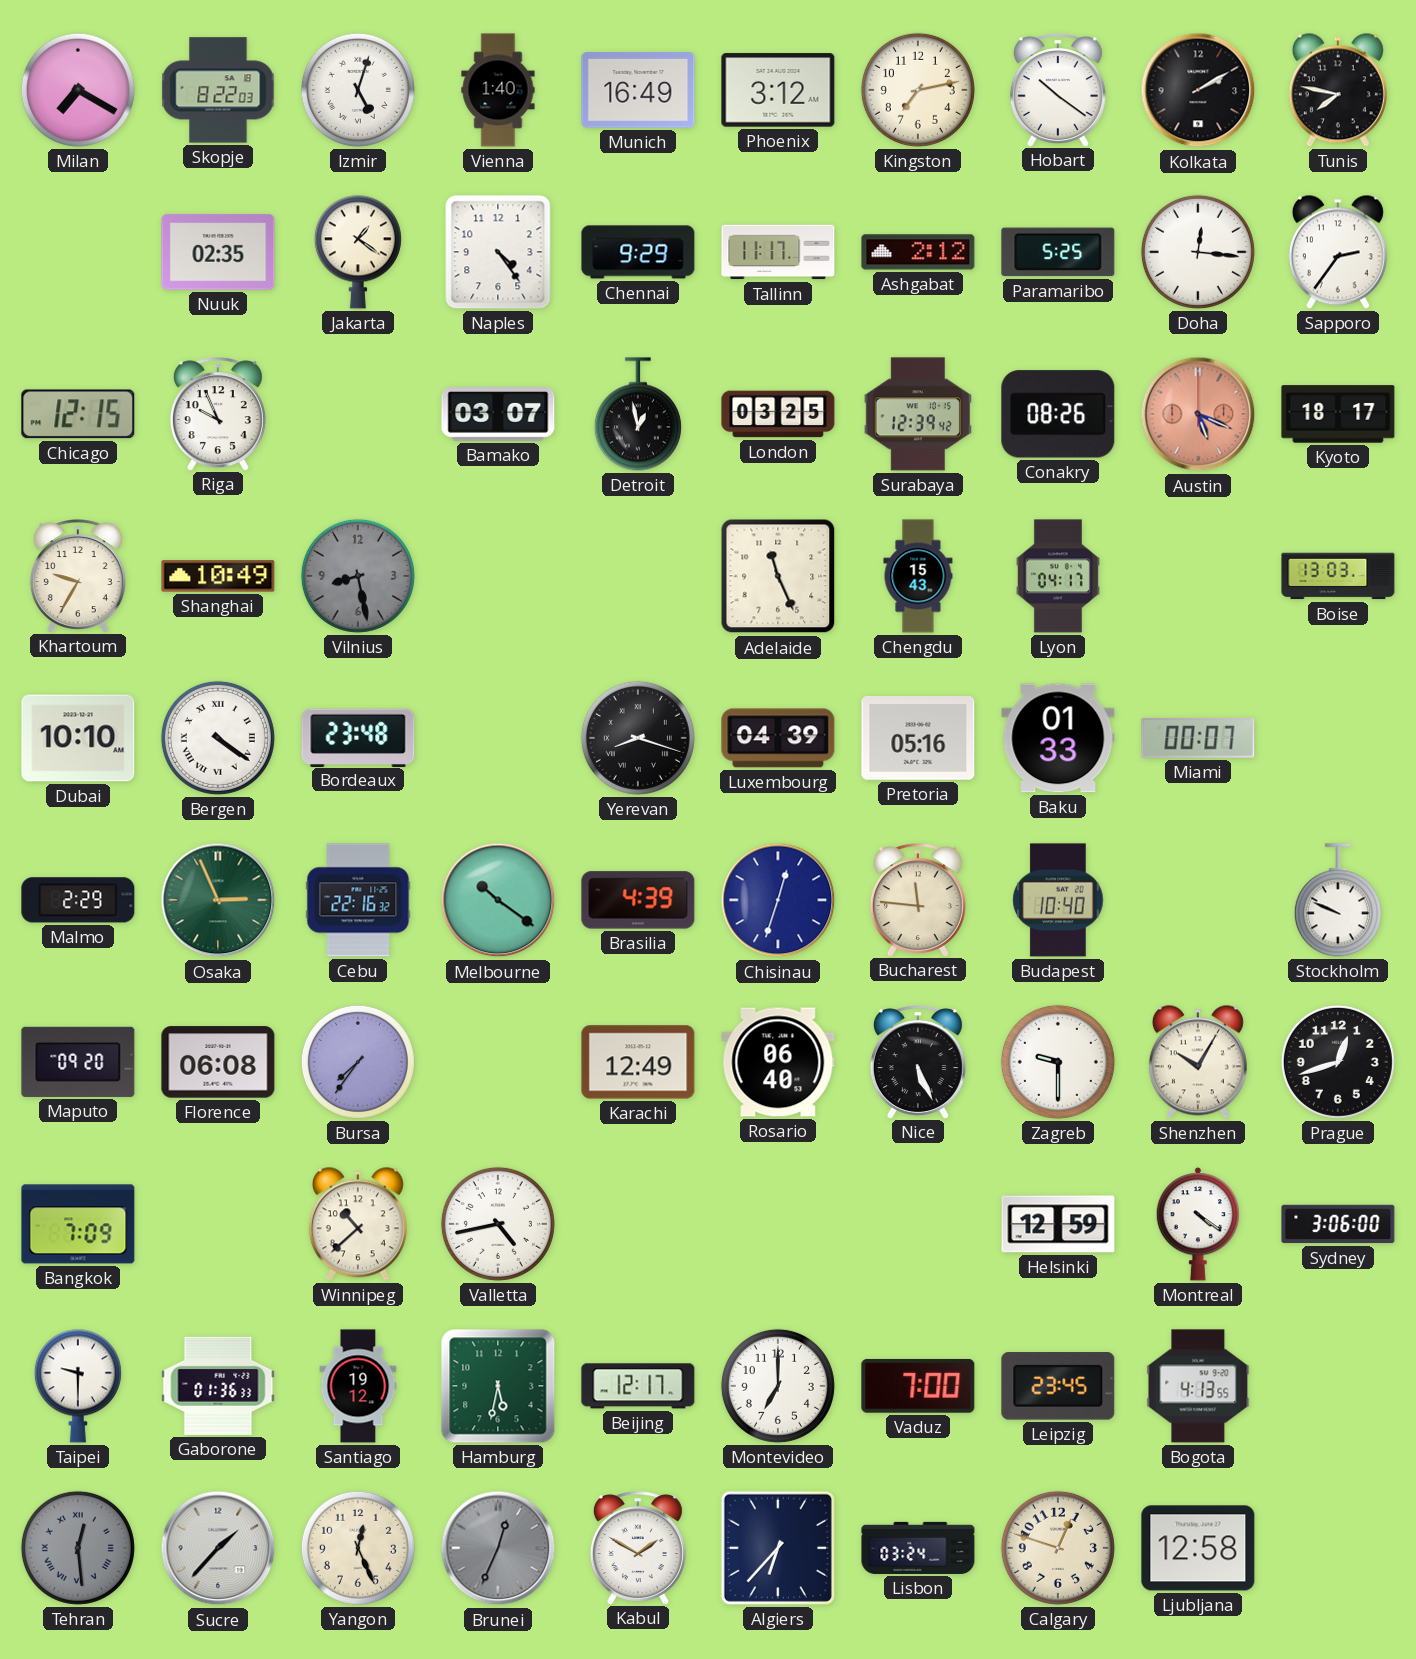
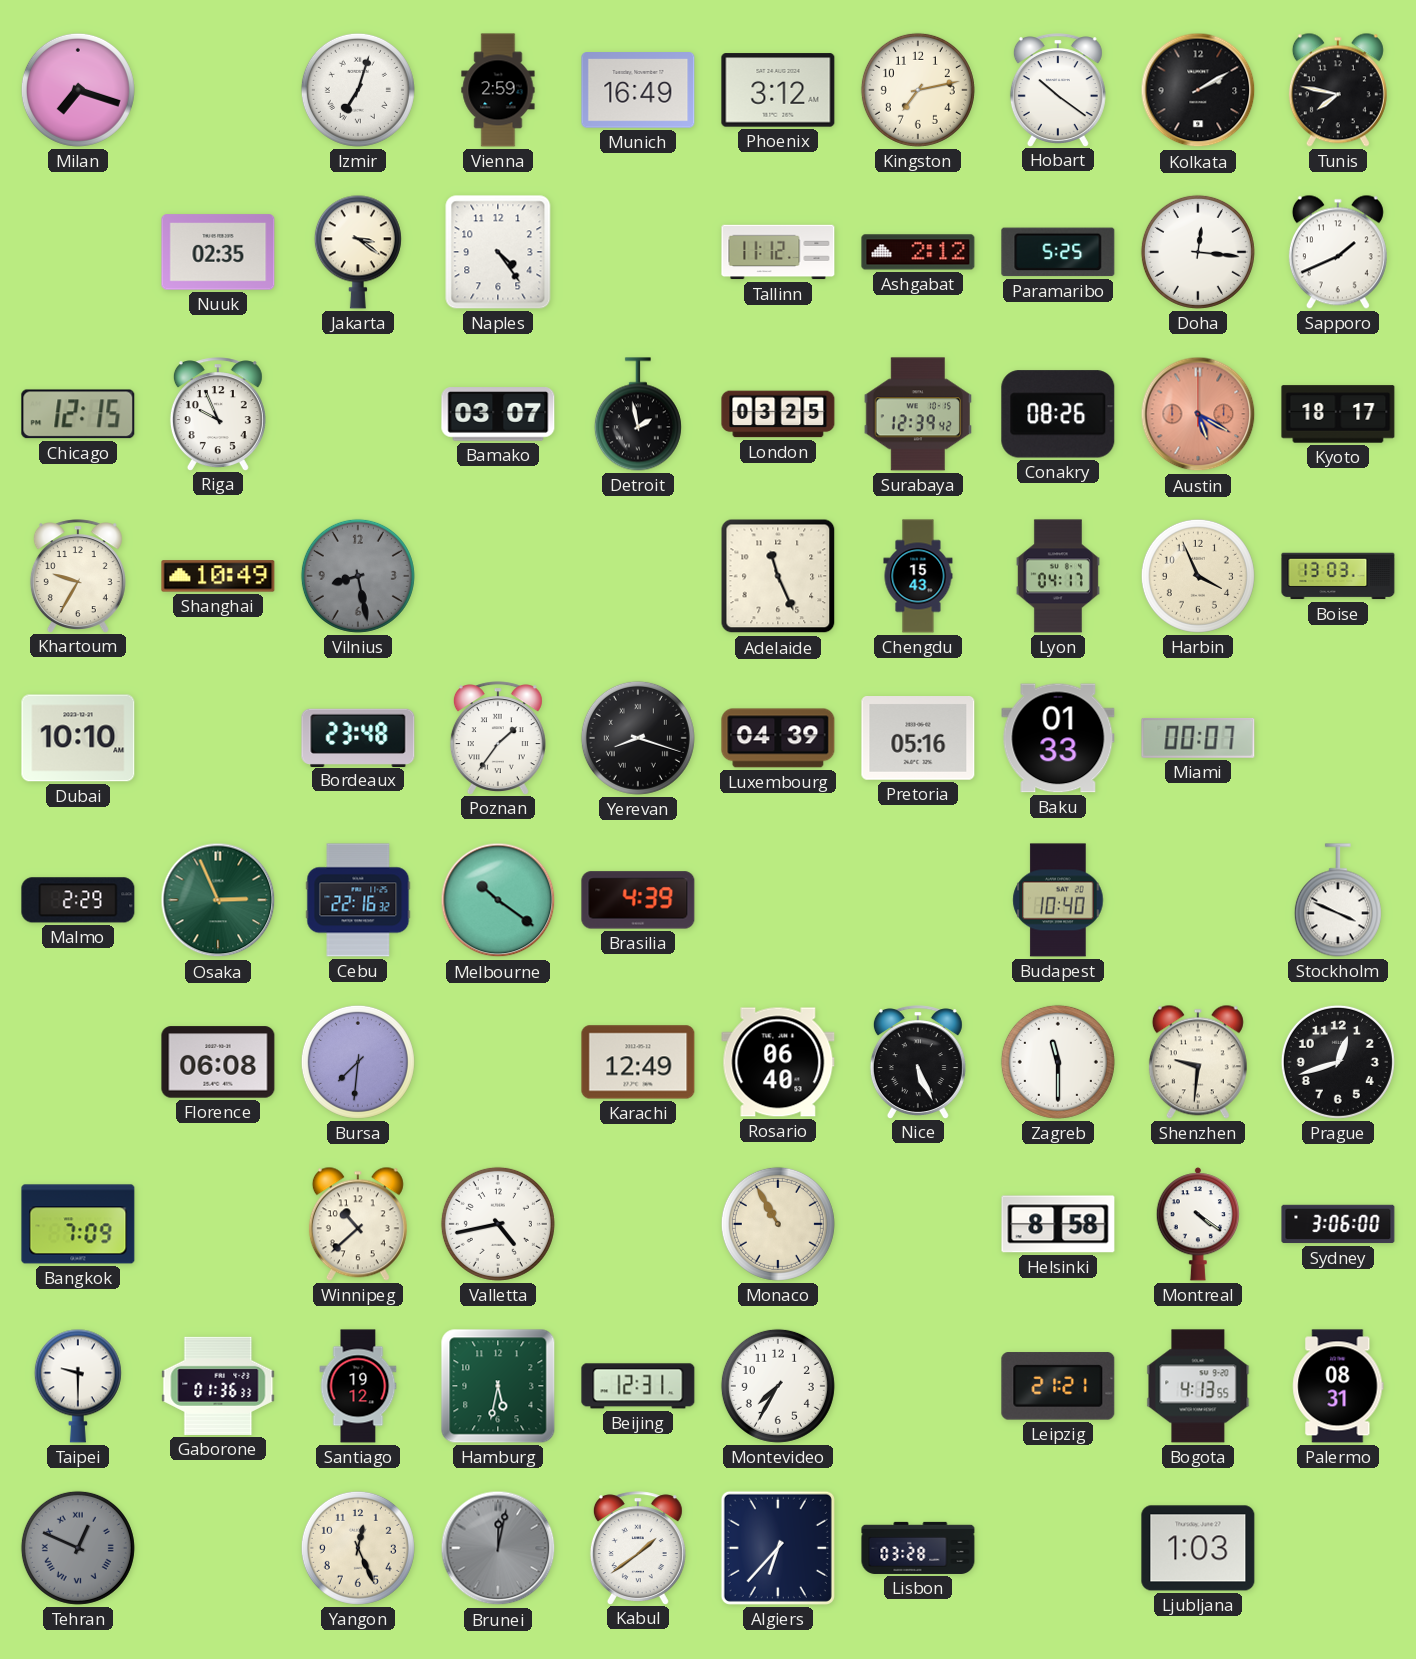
Milan: 7:20 -> 7:18
Skopje: 8:22 -> none
Izmir: 5:03 -> 7:03
Vienna: 1:40 -> 2:59
Jakarta: 1:21 -> 3:21
Chennai: 9:29 -> none
Tallinn: 11:17 -> 11:12
Sapporo: 2:36 -> 1:41
Detroit: 12:58 -> 1:58
Austin: 5:19 -> 5:20
Harbin: none -> 3:56
Bergen: 4:21 -> none
Poznan: none -> 1:36
Chisinau: 12:33 -> none
Bucharest: 11:46 -> none
Stockholm: 9:49 -> 3:49
Maputo: 09:20 -> none
Bursa: 7:36 -> 7:31
Zagreb: 9:30 -> 11:30
Shenzhen: 10:05 -> 9:31
Monaco: none -> 10:55
Helsinki: 12:59 -> 8:58
Beijing: 12:17 -> 12:31
Montevideo: 7:00 -> 7:35
Vaduz: 7:00 -> none
Leipzig: 23:45 -> 21:21
Palermo: none -> 08:31
Tehran: 12:29 -> 12:49
Sucre: 1:37 -> none
Brunei: 12:34 -> 12:02
Kabul: 1:50 -> 1:39
Lisbon: 03:24 -> 03:28
Calgary: 12:48 -> none
Ljubljana: 12:58 -> 1:03
